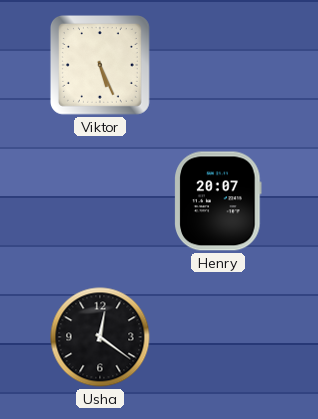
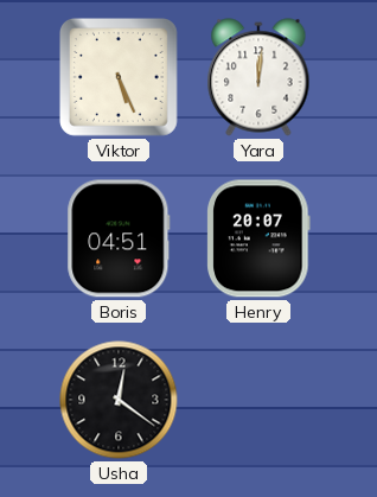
Yara: none -> 12:01
Boris: none -> 04:51
